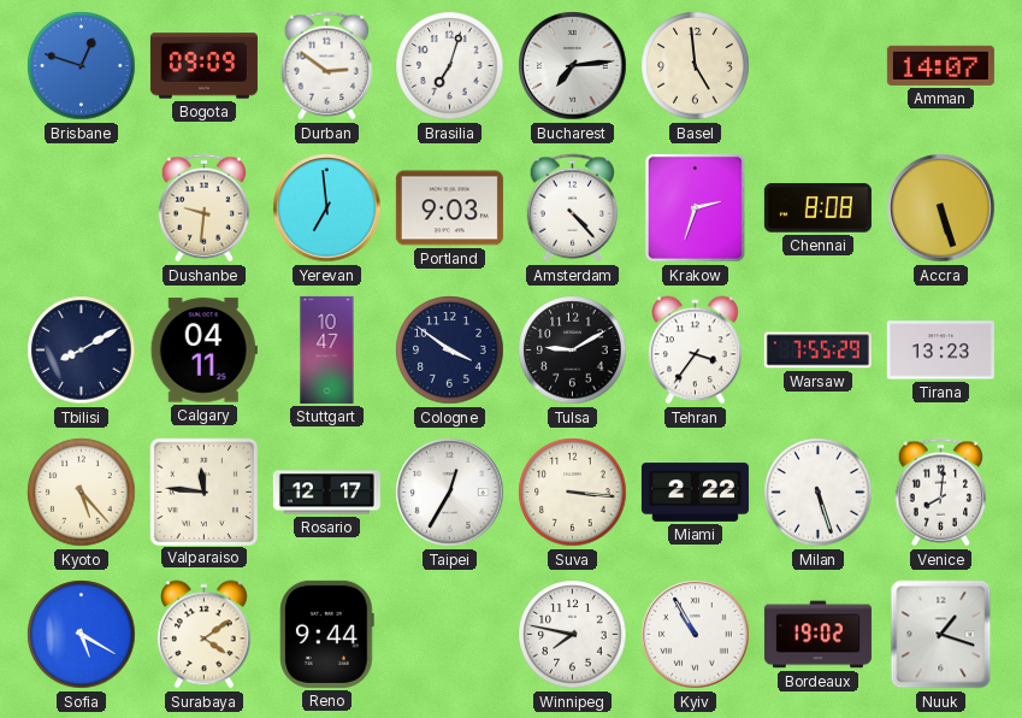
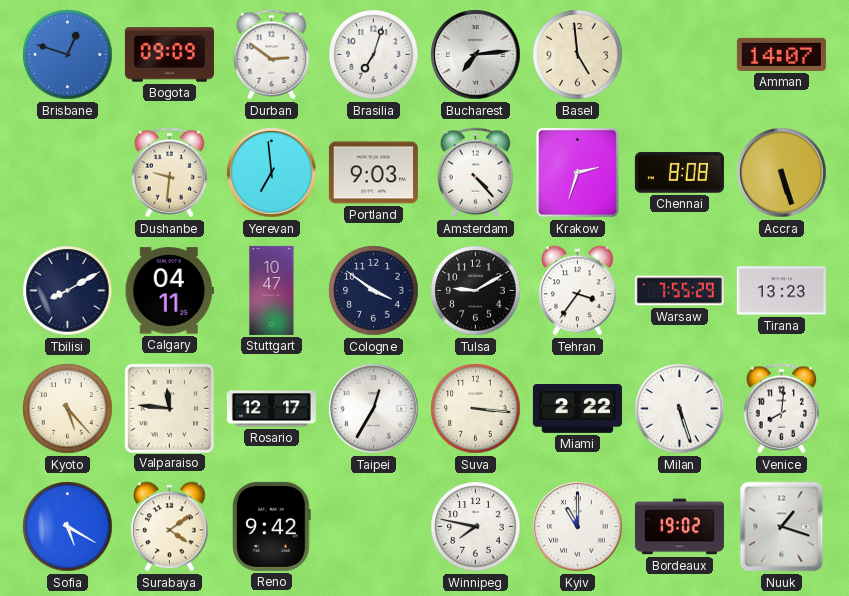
Reno: 9:44 -> 9:42
Kyiv: 10:55 -> 11:00
